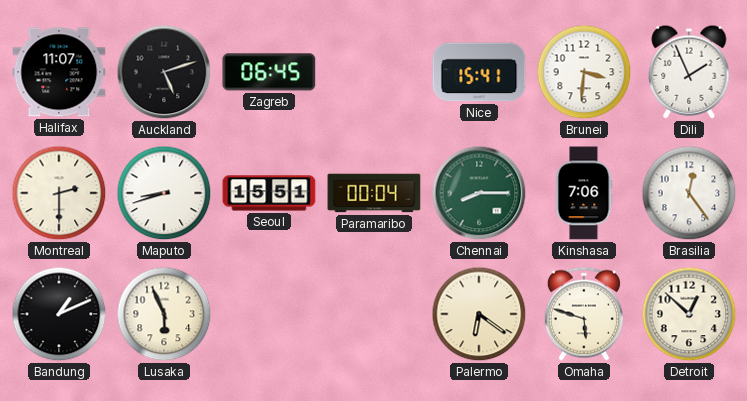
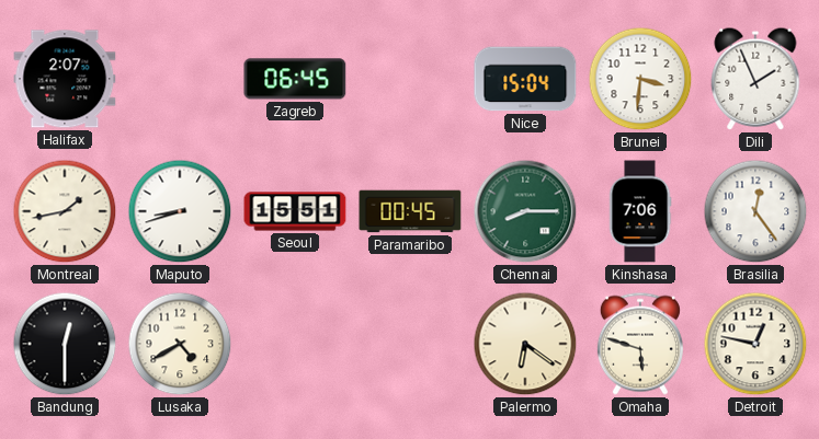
Halifax: 11:07 -> 2:07
Auckland: 5:12 -> none
Nice: 15:41 -> 15:04
Montreal: 2:30 -> 1:43
Paramaribo: 00:04 -> 00:45
Bandung: 1:11 -> 12:30
Lusaka: 5:56 -> 4:40
Detroit: 12:52 -> 12:47
